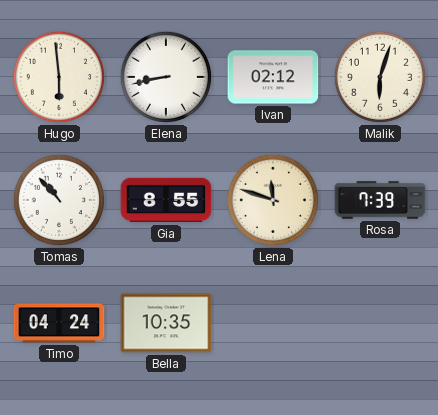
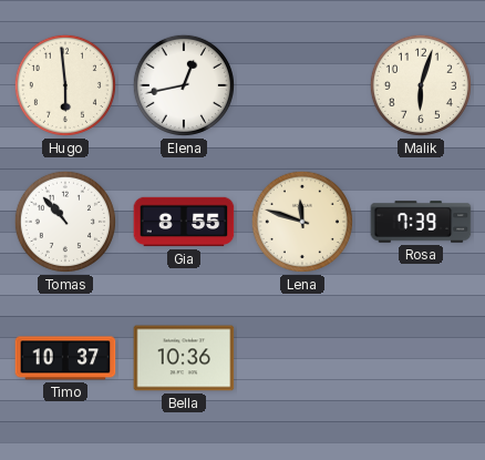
Elena: 8:43 -> 12:43
Ivan: 02:12 -> none
Timo: 04:24 -> 10:37
Bella: 10:35 -> 10:36
